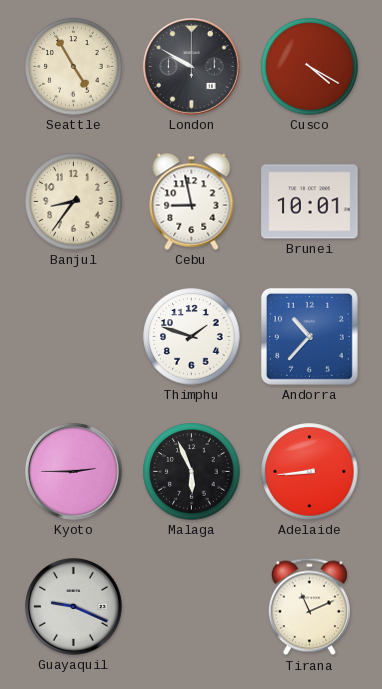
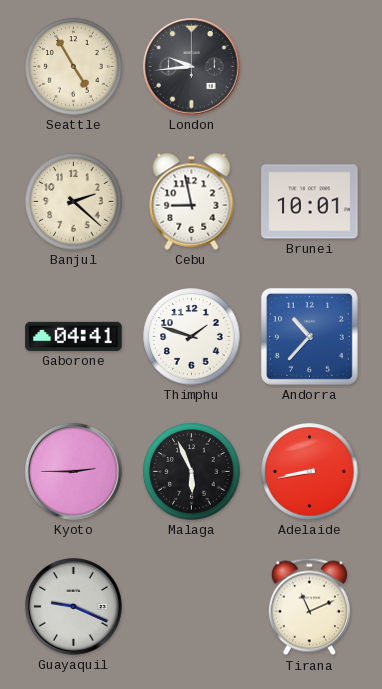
London: 9:50 -> 9:44
Cusco: 4:20 -> none
Banjul: 8:36 -> 2:22
Gaborone: none -> 04:41
Adelaide: 8:44 -> 8:43
